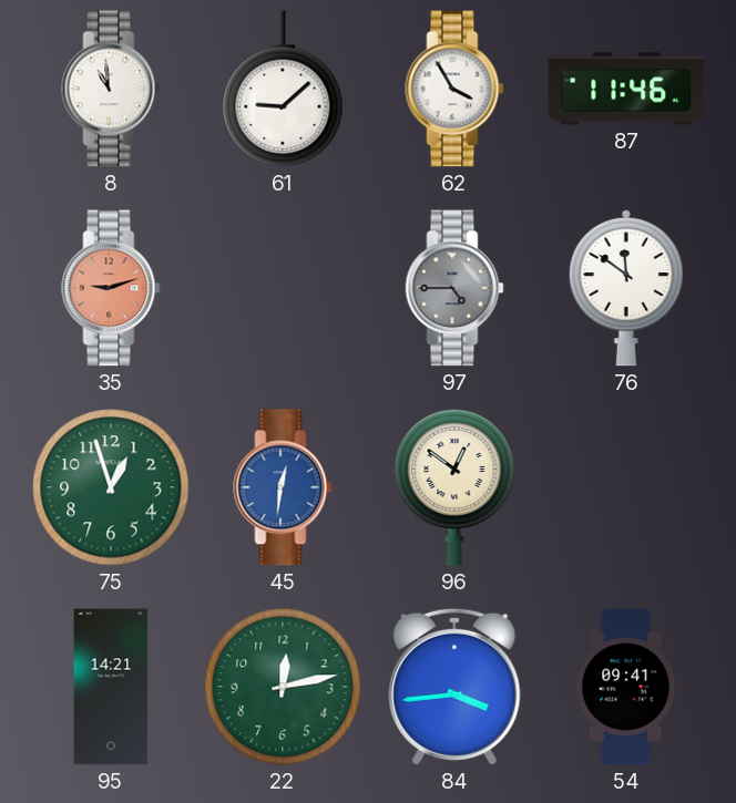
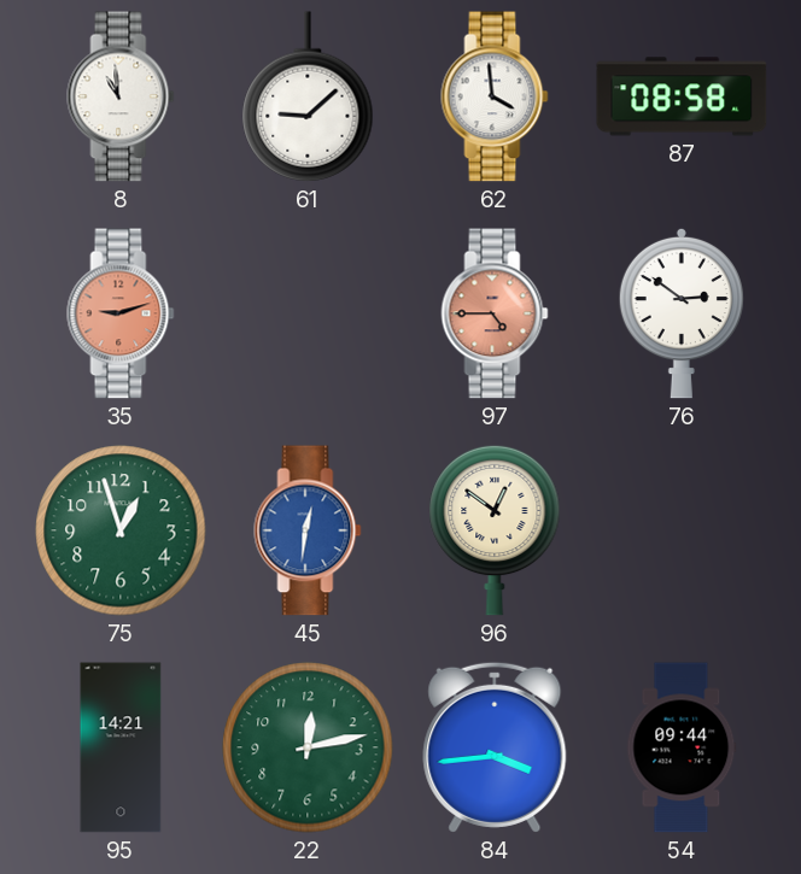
62: 3:55 -> 3:59
87: 11:46 -> 08:58
97 dial: grey -> salmon
76: 11:51 -> 2:51
54: 09:41 -> 09:44
